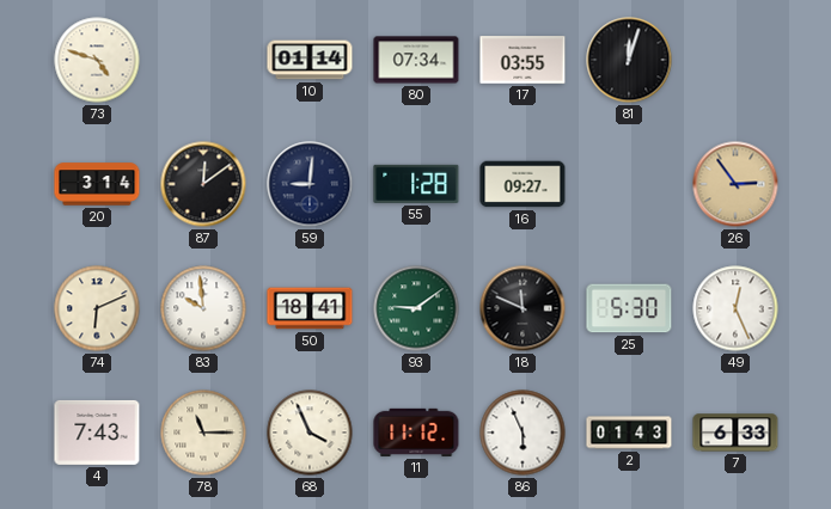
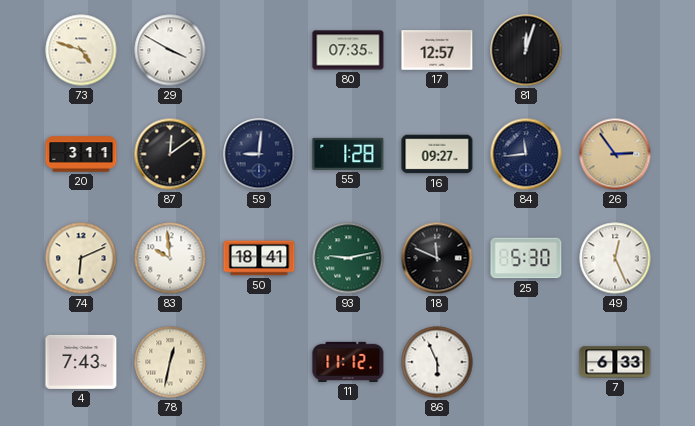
29: none -> 3:50
10: 01:14 -> none
80: 07:34 -> 07:35
17: 03:55 -> 12:57
20: 3:14 -> 3:11
84: none -> 11:44
93: 9:09 -> 9:13
78: 11:15 -> 12:32
68: 3:56 -> none
2: 01:43 -> none
